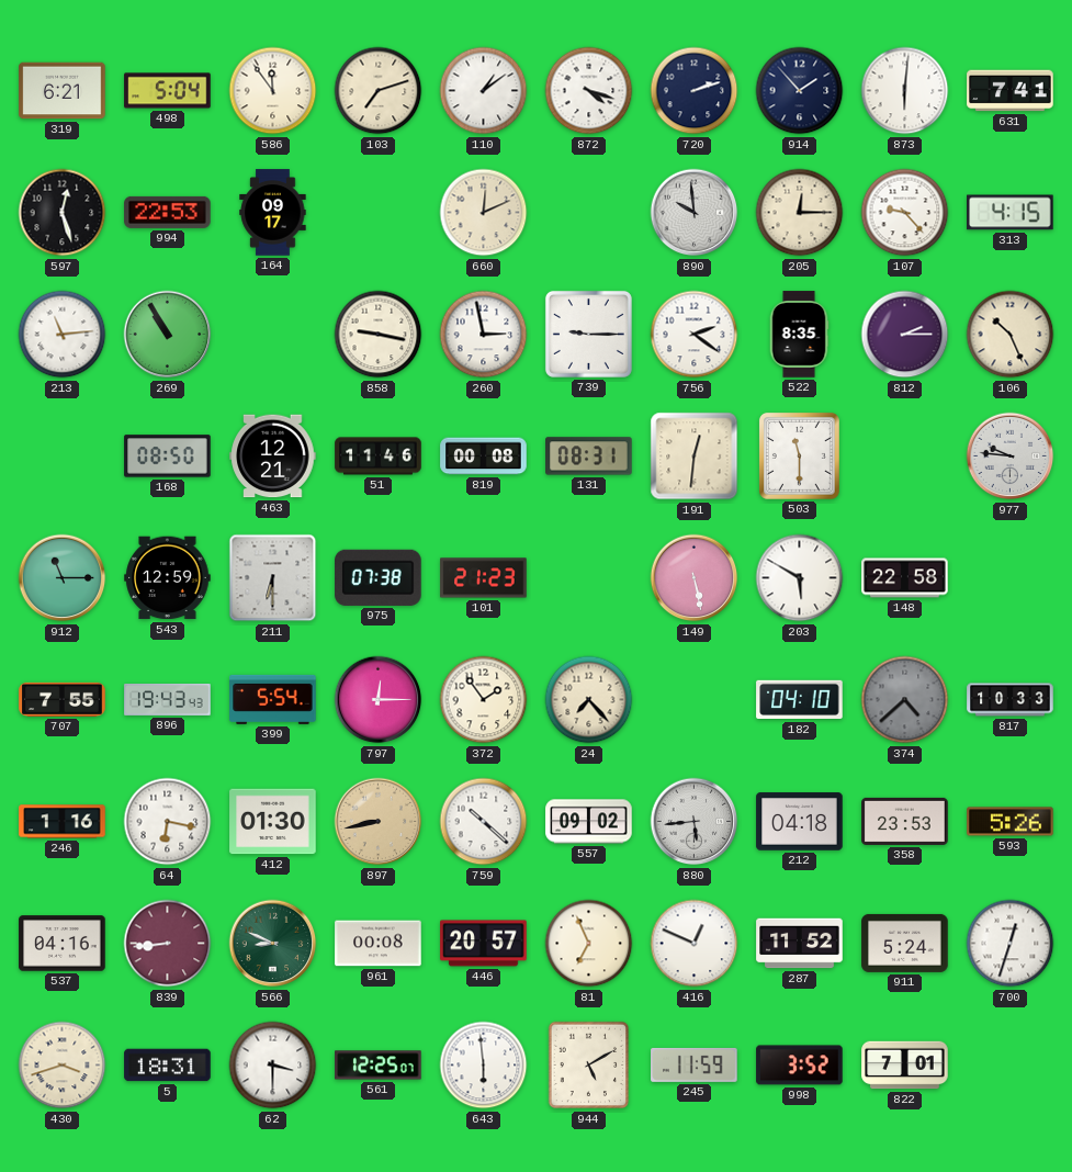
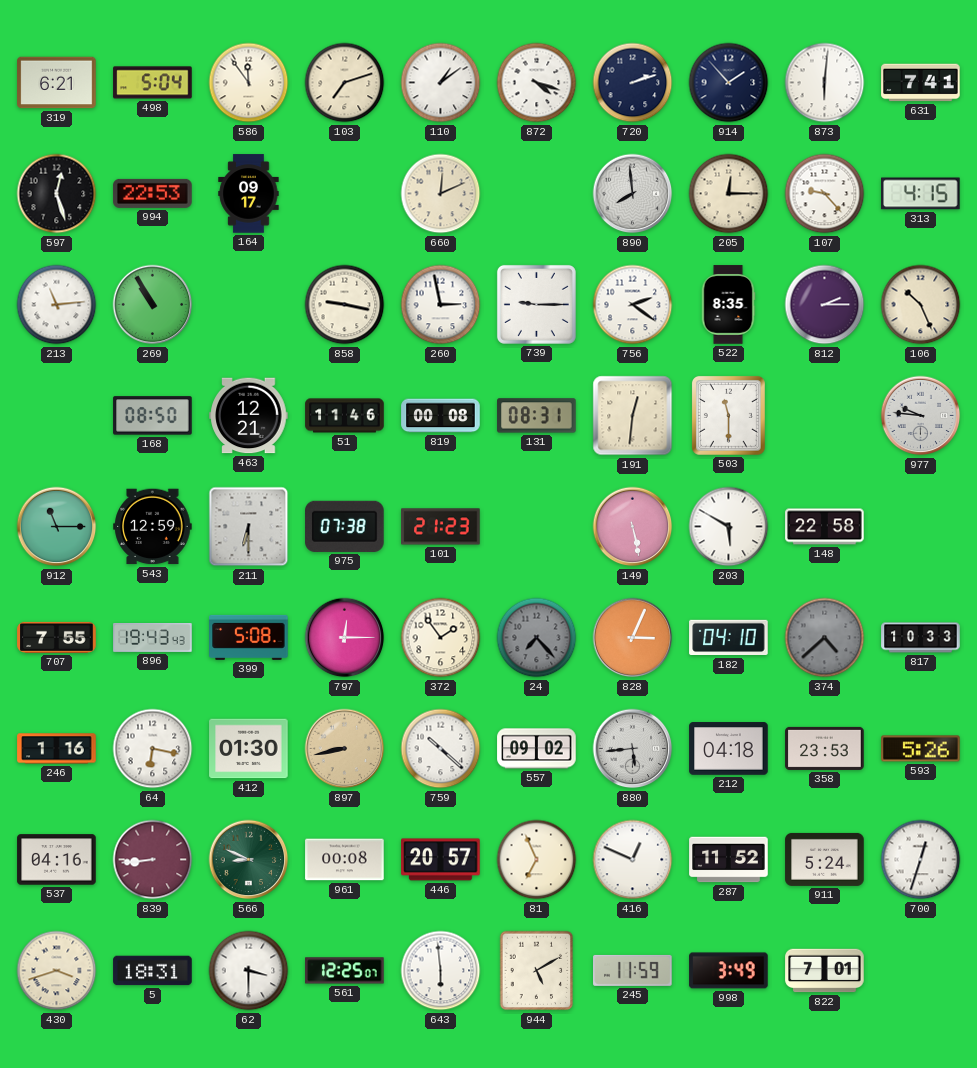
890: 9:59 -> 7:59
399: 5:54 -> 5:08
24 dial: cream -> grey
828: none -> 3:04
998: 3:52 -> 3:49
